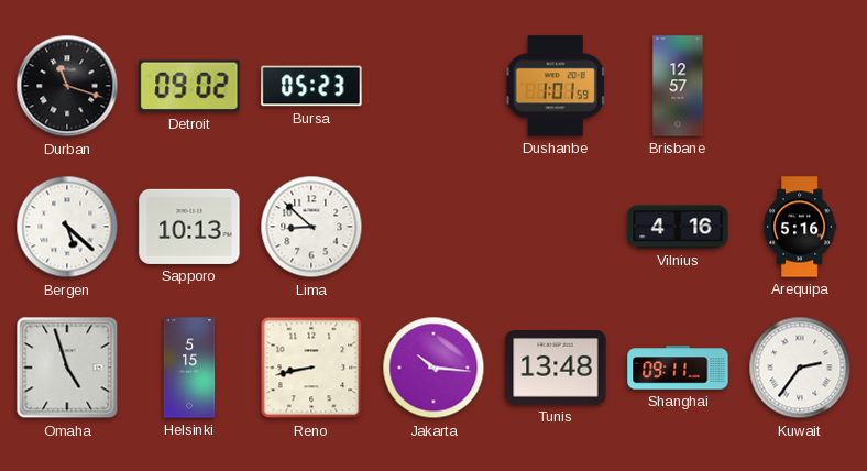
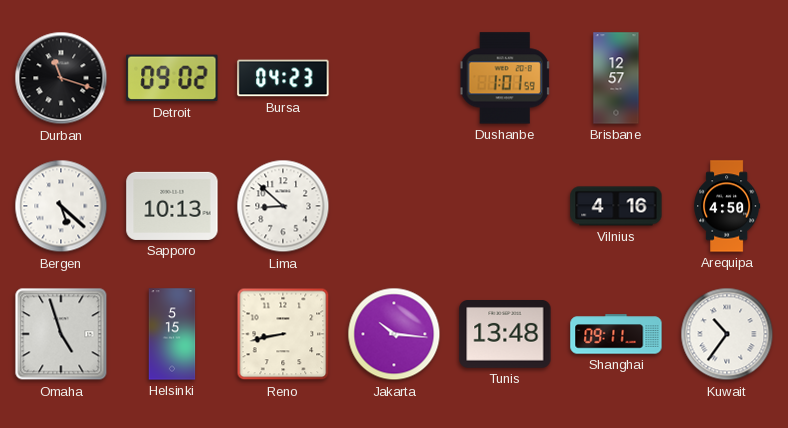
Bursa: 05:23 -> 04:23
Arequipa: 5:16 -> 4:50
Kuwait: 2:36 -> 10:36
